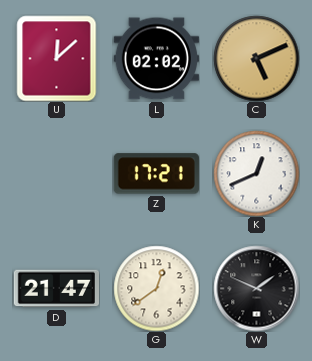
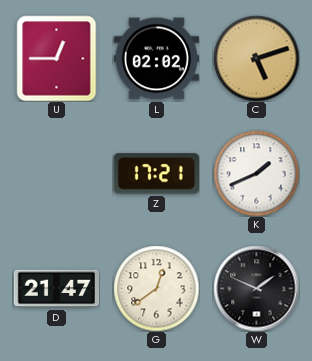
U: 12:08 -> 12:45
C: 5:11 -> 5:12
K: 12:41 -> 1:41
